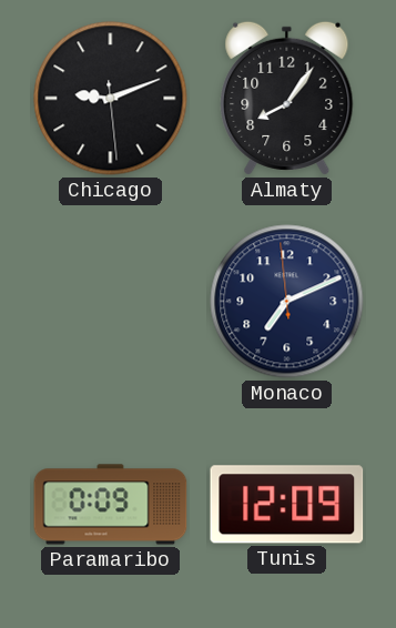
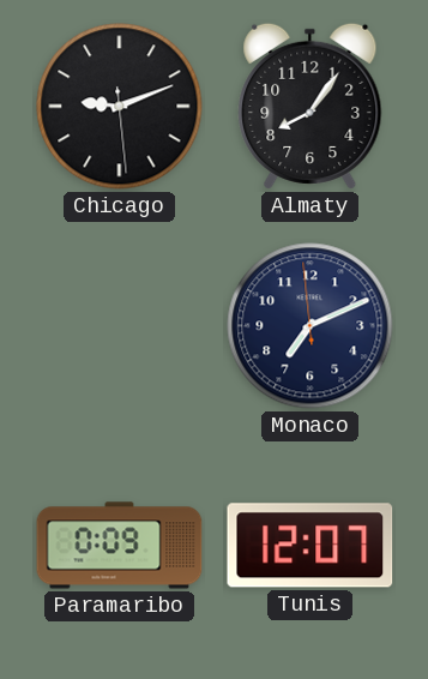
Tunis: 12:09 -> 12:07
